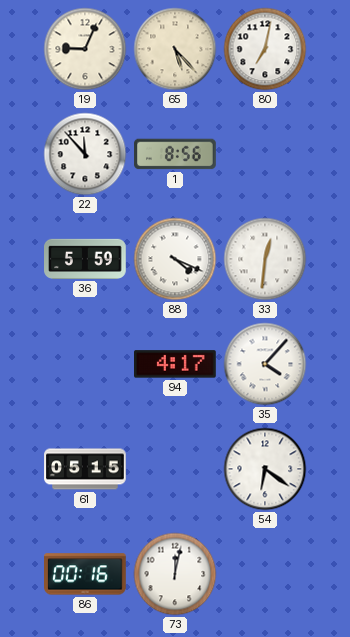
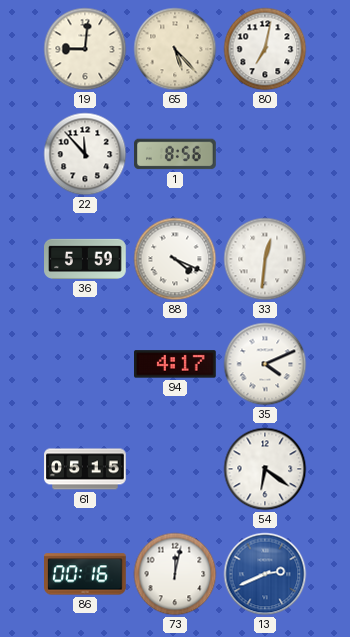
19: 9:04 -> 9:01
35: 4:07 -> 4:11
13: none -> 2:41
